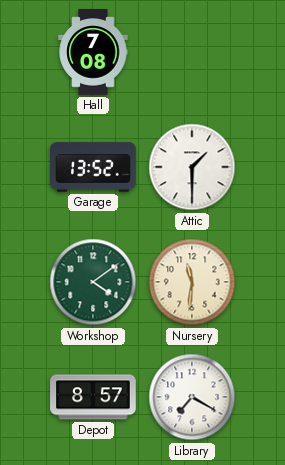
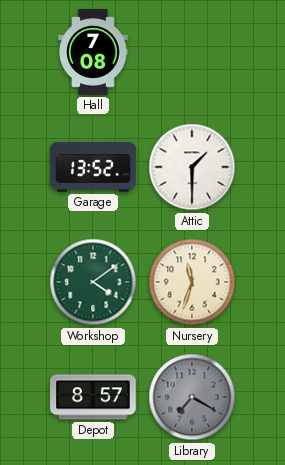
Nursery: 11:31 -> 11:33
Library dial: white -> grey
